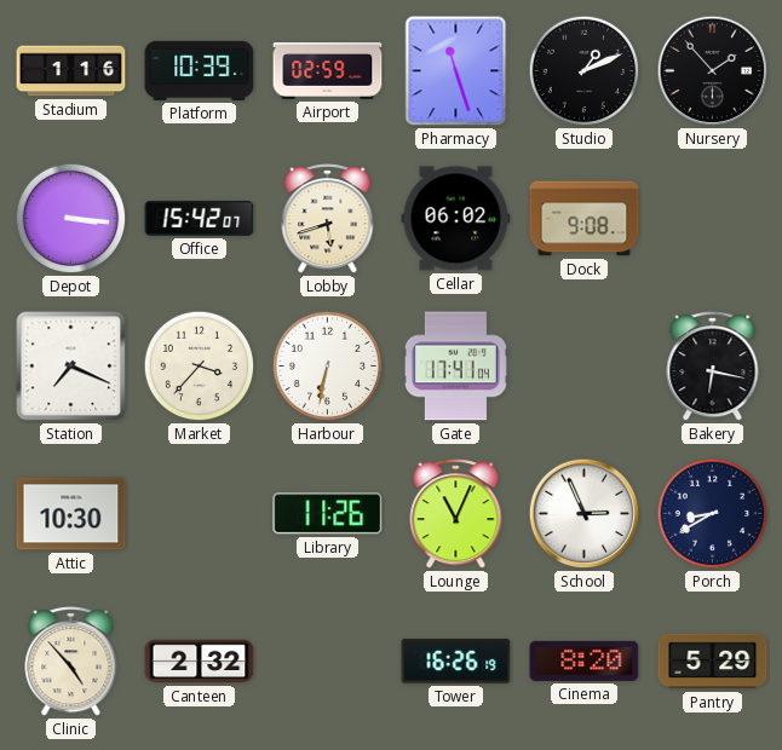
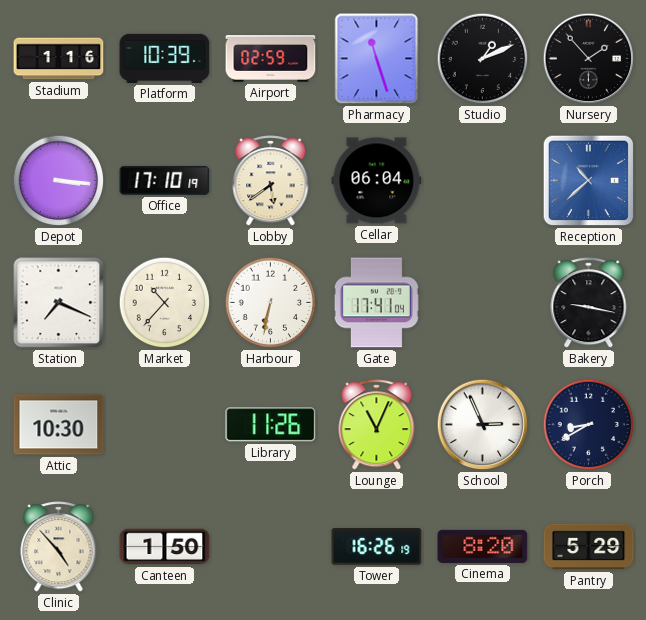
Office: 15:42 -> 17:10
Lobby: 5:42 -> 5:39
Cellar: 06:02 -> 06:04
Dock: 9:08 -> none
Reception: none -> 10:38
Market: 3:37 -> 10:37
Bakery: 6:17 -> 9:17
Canteen: 2:32 -> 1:50
